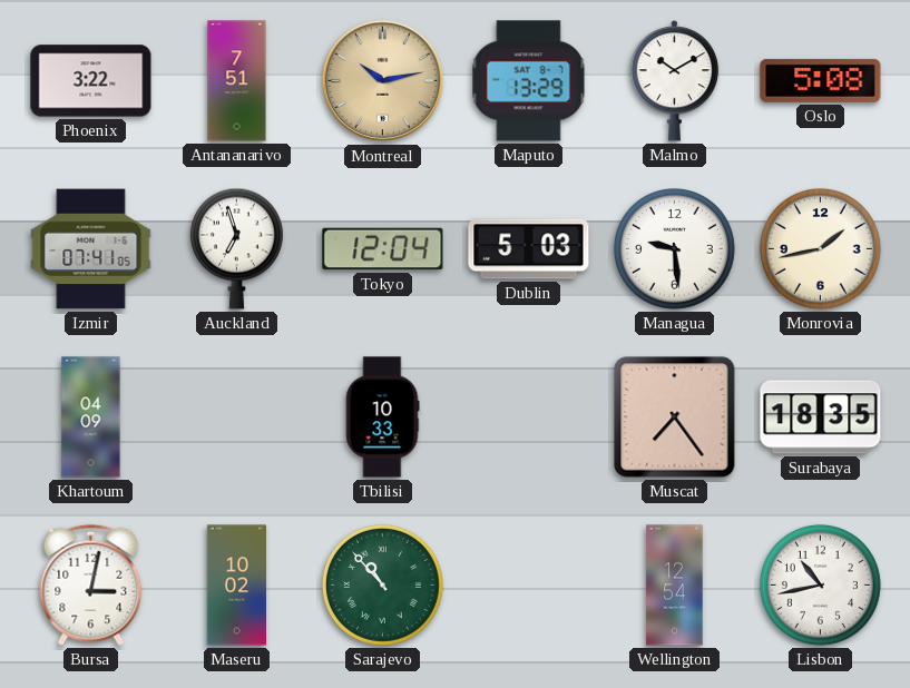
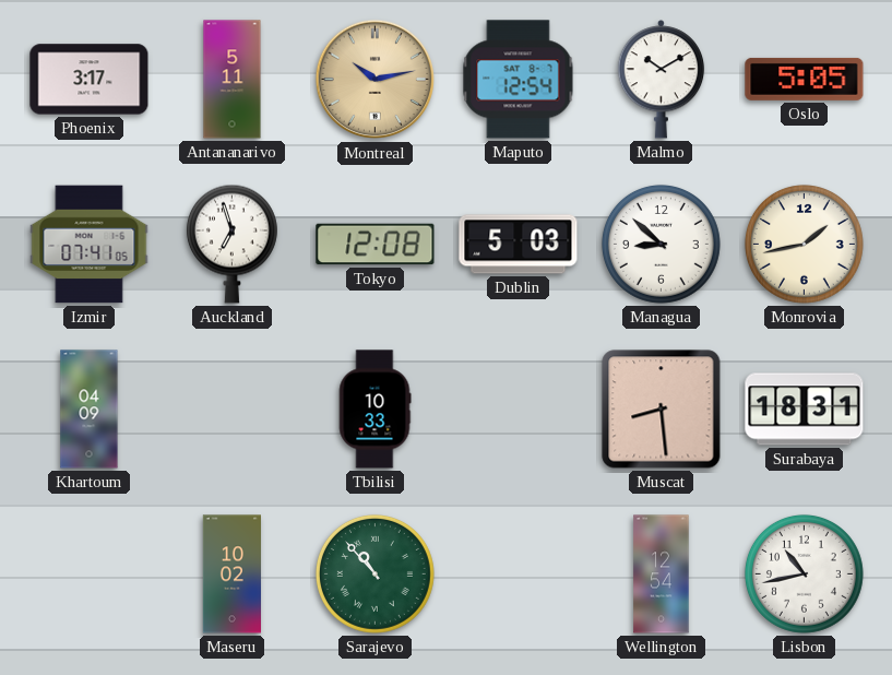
Phoenix: 3:22 -> 3:17
Antananarivo: 7:51 -> 5:11
Maputo: 13:29 -> 12:54
Oslo: 5:08 -> 5:05
Tokyo: 12:04 -> 12:08
Managua: 9:29 -> 8:52
Muscat: 7:24 -> 8:29
Surabaya: 18:35 -> 18:31
Bursa: 3:02 -> none
